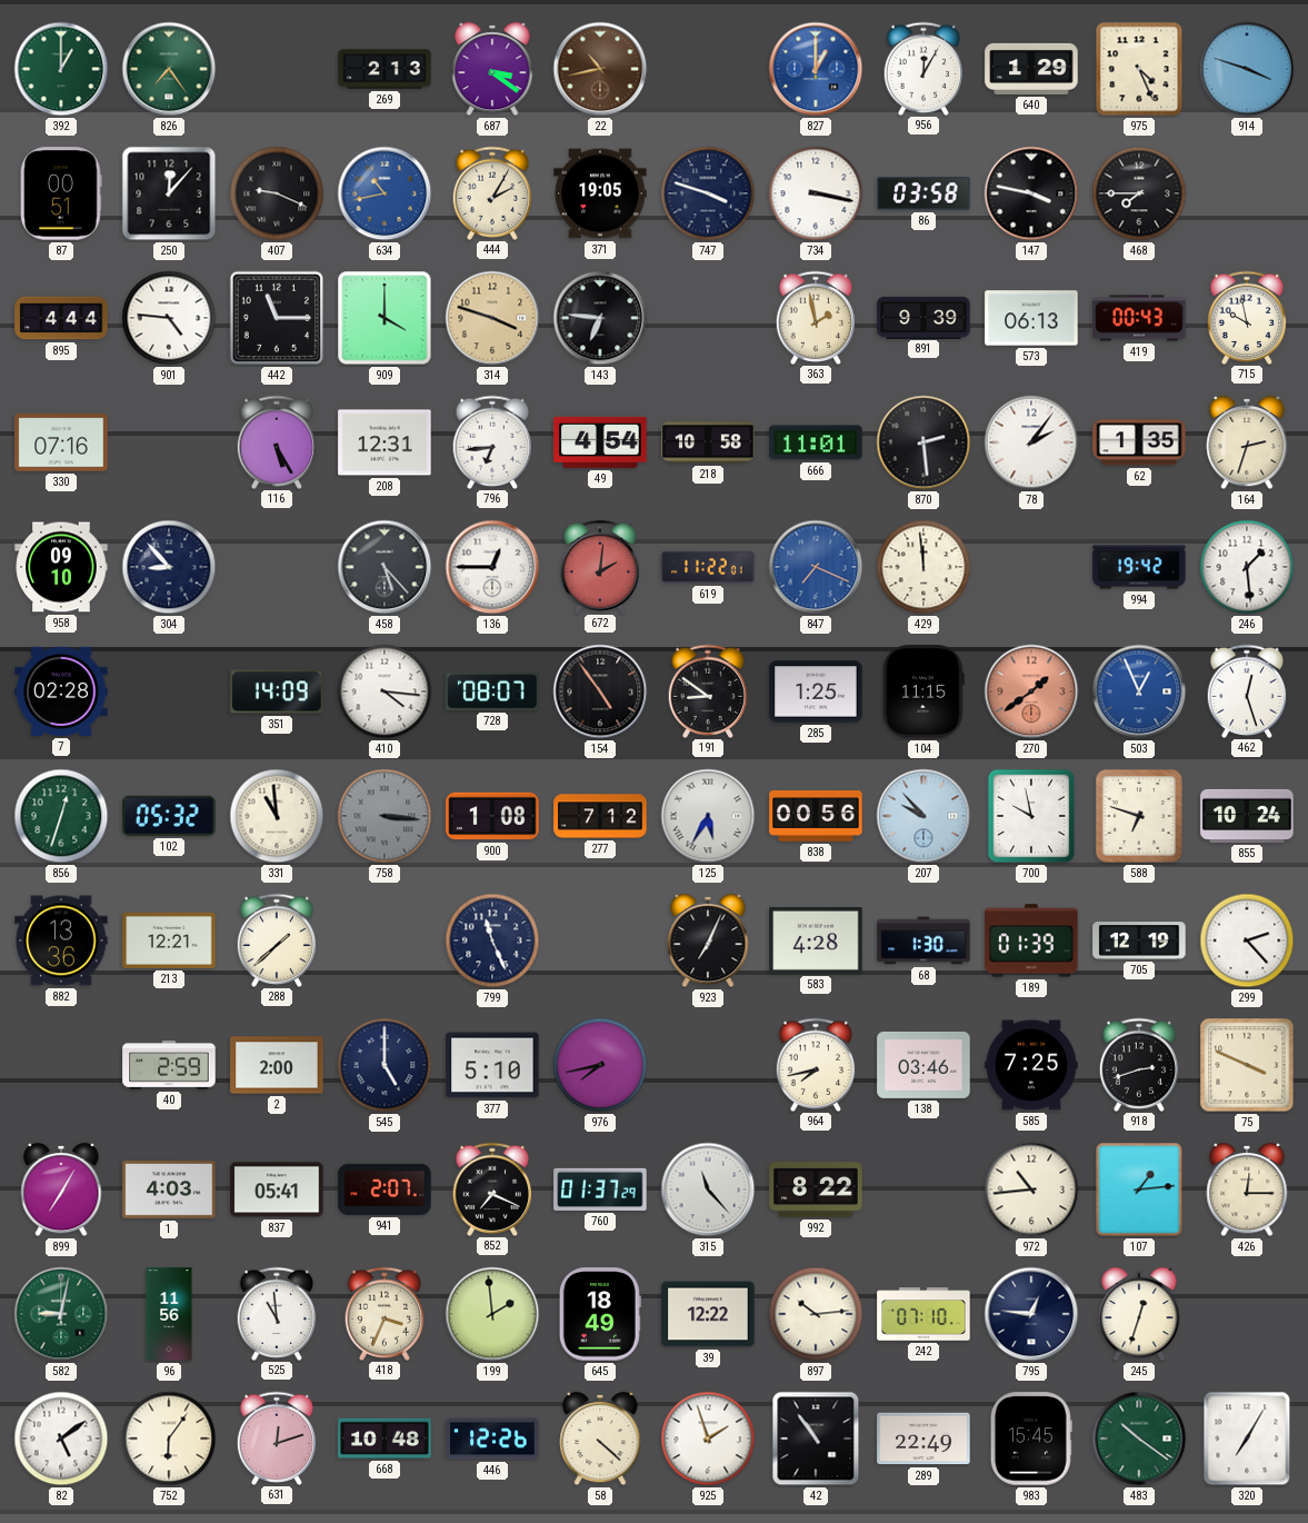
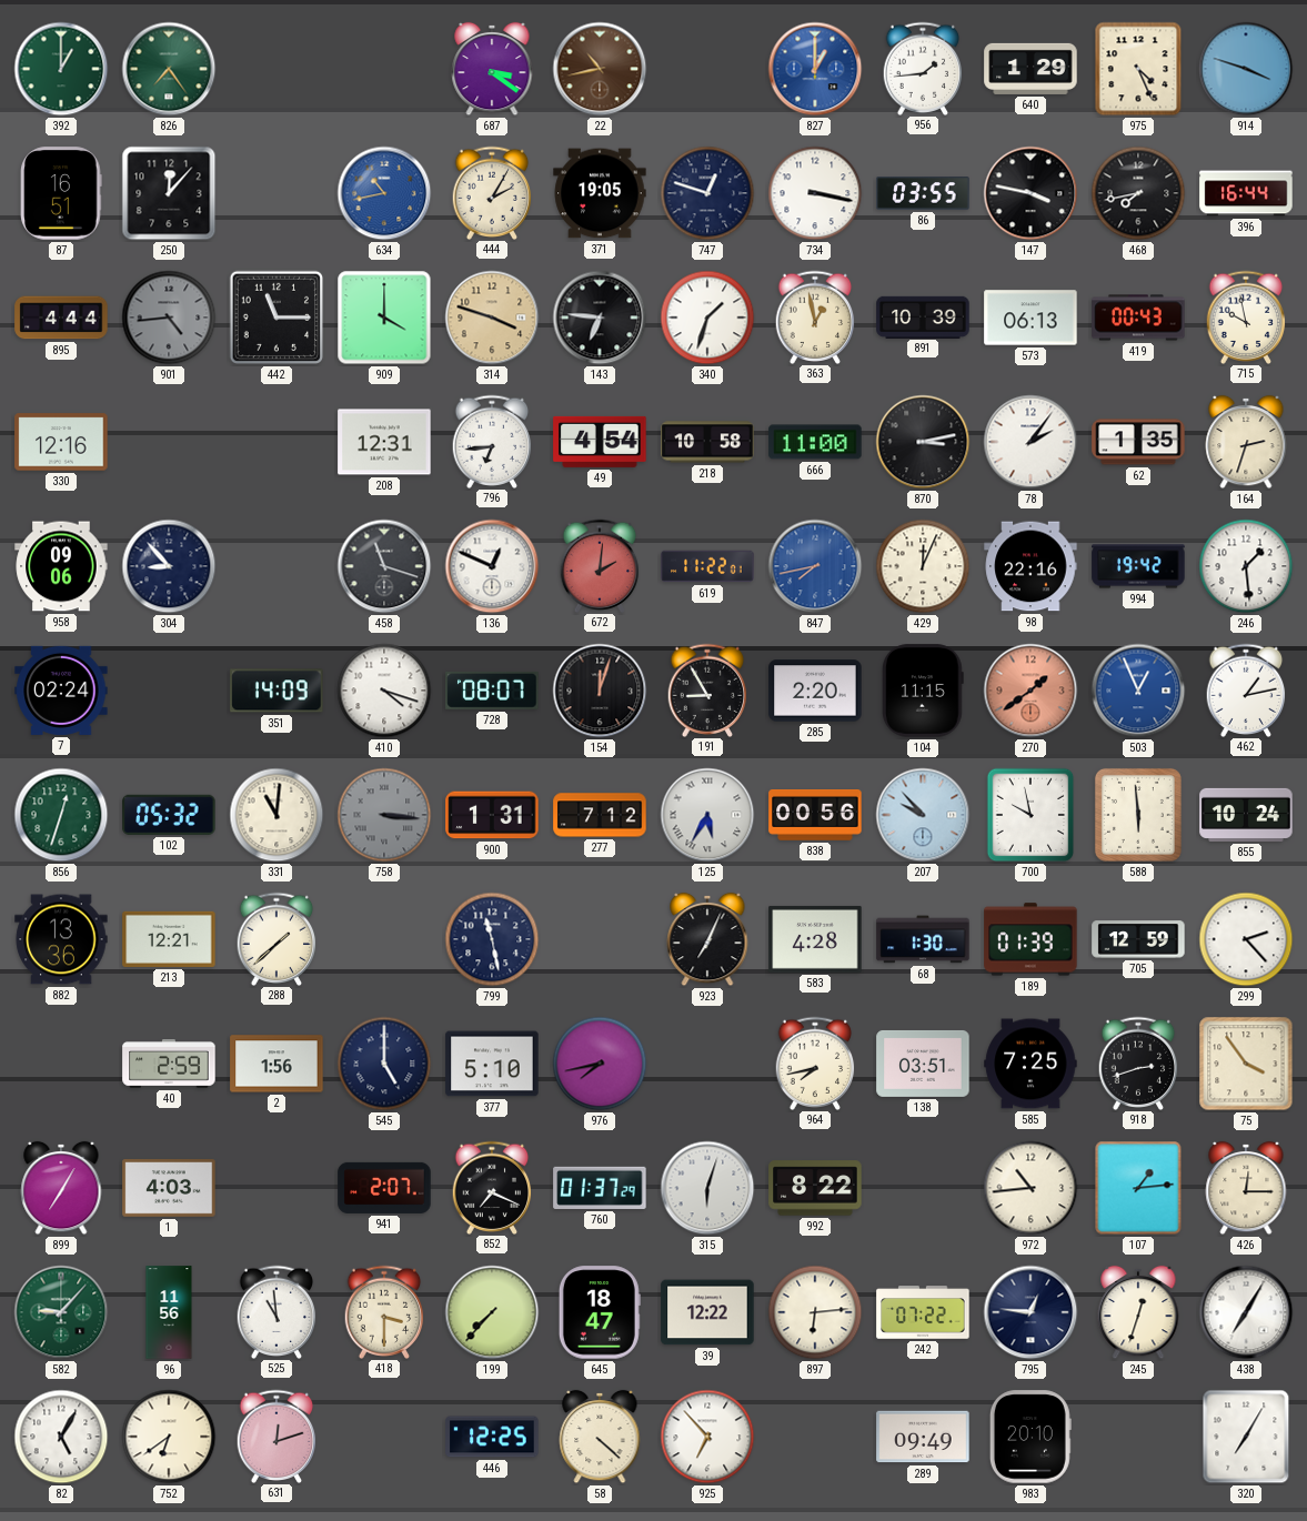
269: 2:13 -> none
956: 12:05 -> 1:44
87: 00:51 -> 16:51
407: 9:19 -> none
747: 3:48 -> 12:48
86: 03:58 -> 03:55
468: 7:45 -> 7:43
396: none -> 16:44
901: 4:46 -> 4:44
901 dial: white -> grey
340: none -> 1:33
363: 1:58 -> 12:58
891: 9:39 -> 10:39
330: 07:16 -> 12:16
116: 5:25 -> none
666: 11:01 -> 11:00
870: 2:29 -> 3:13
958: 09:10 -> 09:06
458: 5:23 -> 11:18
136: 12:45 -> 12:49
847: 7:19 -> 7:43
429: 11:59 -> 12:04
98: none -> 22:16
7: 02:28 -> 02:24
410: 4:16 -> 4:18
154: 4:54 -> 12:03
191: 8:51 -> 8:55
285: 1:25 -> 2:20
462: 12:27 -> 1:13
331: 10:59 -> 11:01
900: 1:08 -> 1:31
588: 6:48 -> 5:59
799: 11:26 -> 11:28
705: 12:19 -> 12:59
2: 2:00 -> 1:56
138: 03:46 -> 03:51
75: 3:49 -> 3:54
837: 05:41 -> none
315: 11:23 -> 6:03
582: 9:02 -> 9:07
418: 3:34 -> 3:30
199: 1:59 -> 7:37
645: 18:49 -> 18:47
897: 10:14 -> 6:14
242: 07:10 -> 07:22
438: none -> 7:05
82: 5:09 -> 5:05
752: 6:06 -> 6:39
668: 10:48 -> none
446: 12:26 -> 12:25
925: 1:57 -> 6:53
42: 10:54 -> none
289: 22:49 -> 09:49
983: 15:45 -> 20:10
483: 10:21 -> none
